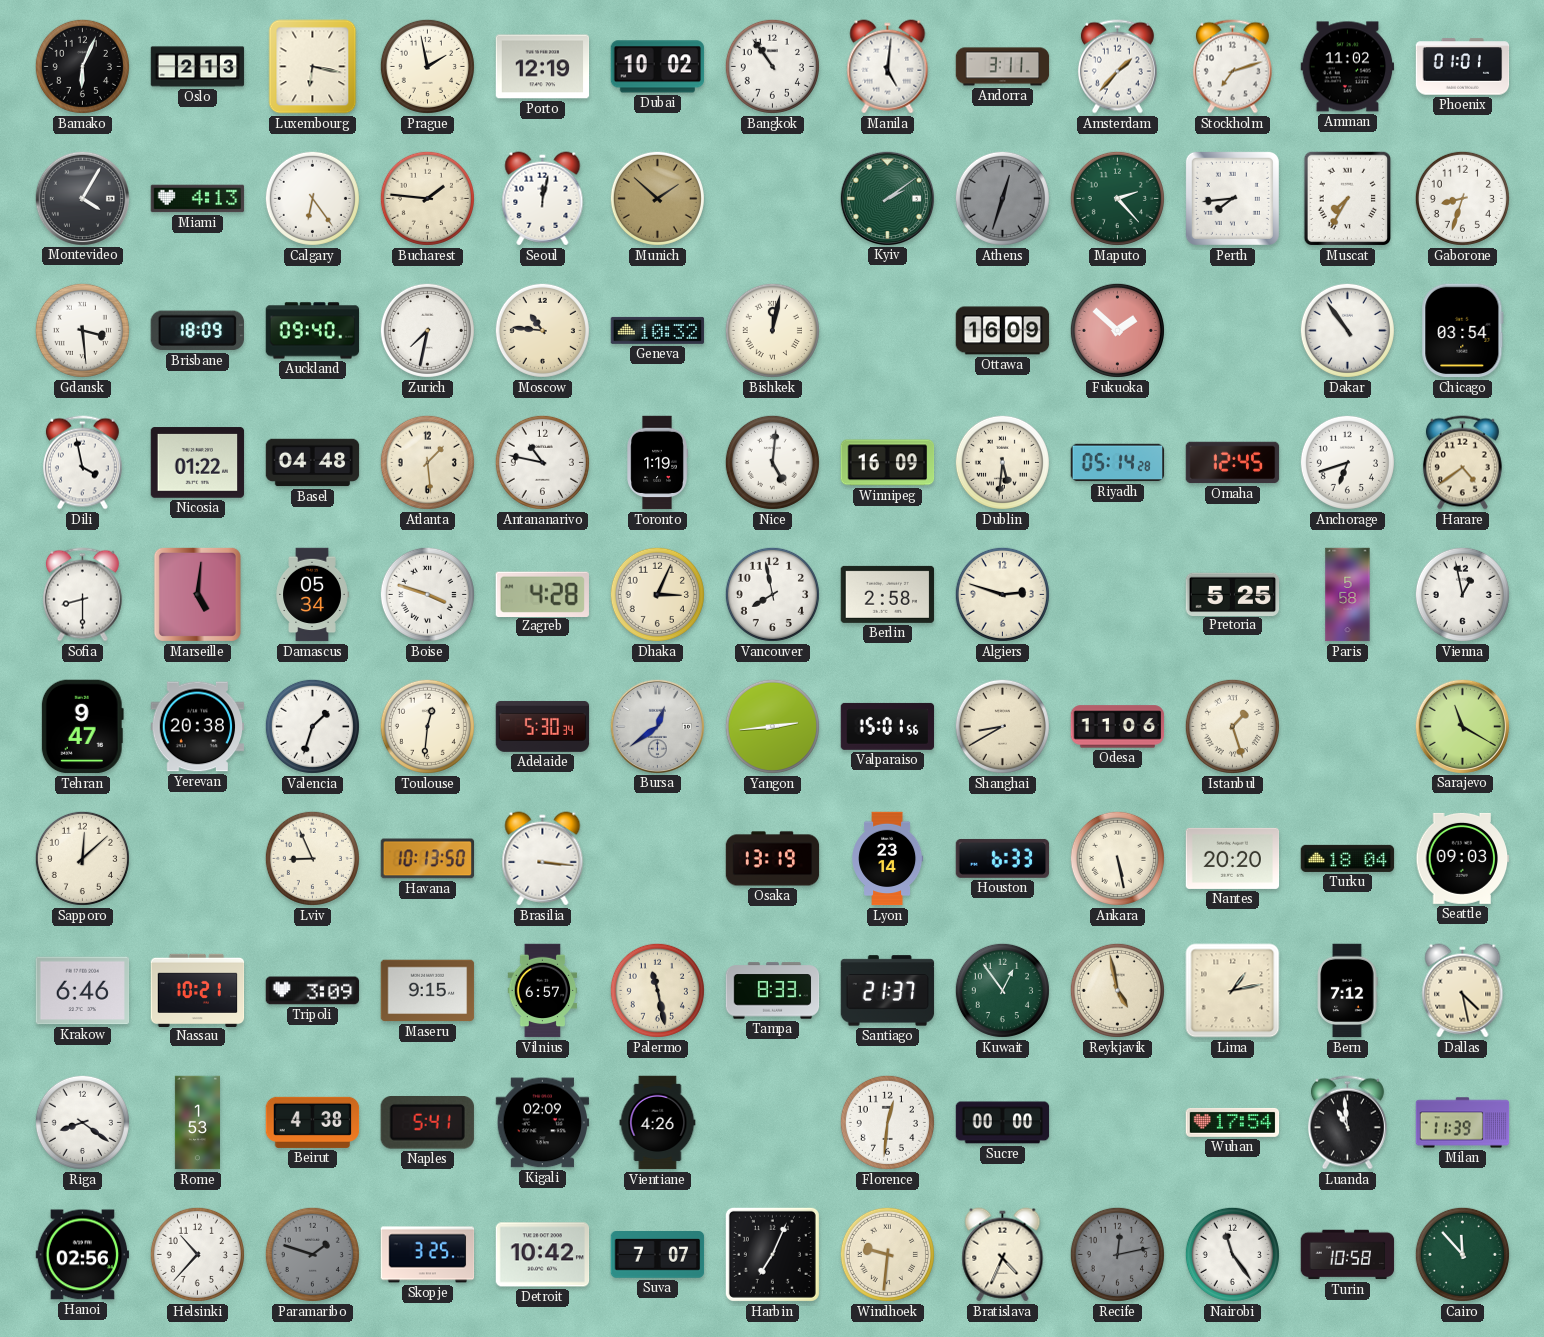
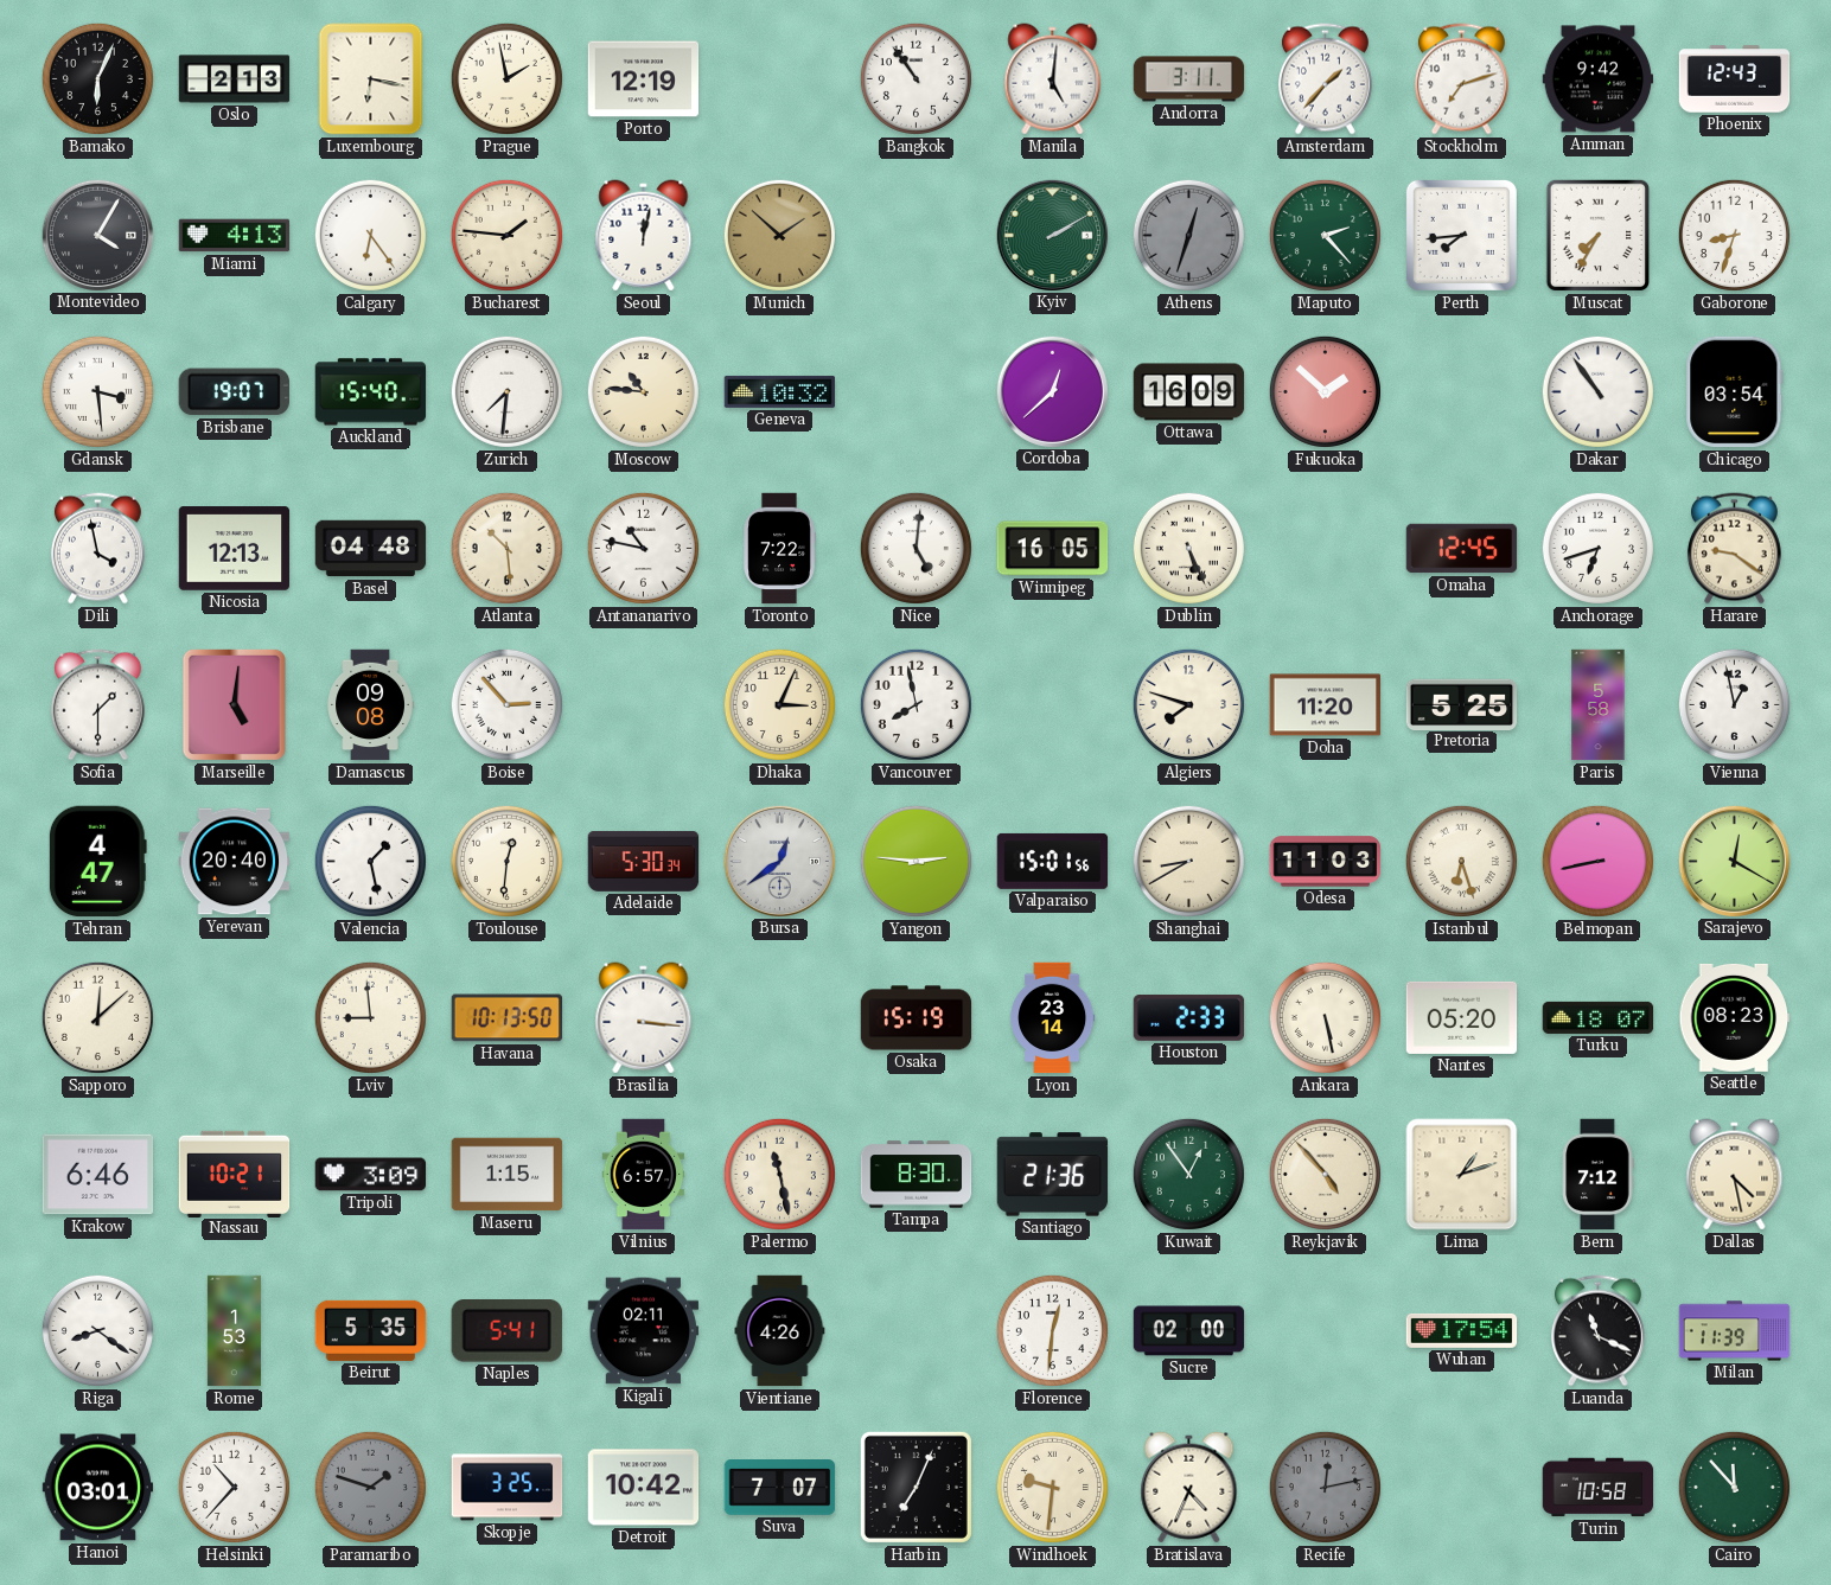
Dubai: 10:02 -> none
Amman: 11:02 -> 9:42
Phoenix: 01:01 -> 12:43
Kyiv: 2:09 -> 2:10
Brisbane: 18:09 -> 19:07
Auckland: 09:40 -> 15:40
Zurich: 7:32 -> 7:31
Bishkek: 12:02 -> none
Cordoba: none -> 12:38
Nicosia: 01:22 -> 12:13
Atlanta: 1:29 -> 10:29
Toronto: 1:19 -> 7:22
Winnipeg: 16:09 -> 16:05
Dublin: 5:31 -> 5:26
Riyadh: 05:14 -> none
Harare: 4:39 -> 9:21
Sofia: 8:30 -> 1:30
Damascus: 05:34 -> 09:08
Boise: 3:48 -> 2:53
Zagreb: 4:28 -> none
Berlin: 2:58 -> none
Algiers: 2:48 -> 7:48
Doha: none -> 11:20
Tehran: 9:47 -> 4:47
Yerevan: 20:38 -> 20:40
Valencia: 1:33 -> 1:28
Yangon: 2:44 -> 2:46
Odesa: 11:06 -> 11:03
Istanbul: 1:27 -> 6:27
Belmopan: none -> 8:43
Sarajevo: 11:20 -> 12:20
Lviv: 8:56 -> 8:59
Osaka: 13:19 -> 15:19
Houston: 6:33 -> 2:33
Nantes: 20:20 -> 05:20
Turku: 18:04 -> 18:07
Seattle: 09:03 -> 08:23
Maseru: 9:15 -> 1:15
Tampa: 8:33 -> 8:30
Santiago: 21:37 -> 21:36
Reykjavik: 4:58 -> 4:53
Lima: 1:13 -> 1:12
Beirut: 4:38 -> 5:35
Kigali: 02:09 -> 02:11
Sucre: 00:00 -> 02:00
Luanda: 10:59 -> 11:19
Hanoi: 02:56 -> 03:01
Nairobi: 11:24 -> none
